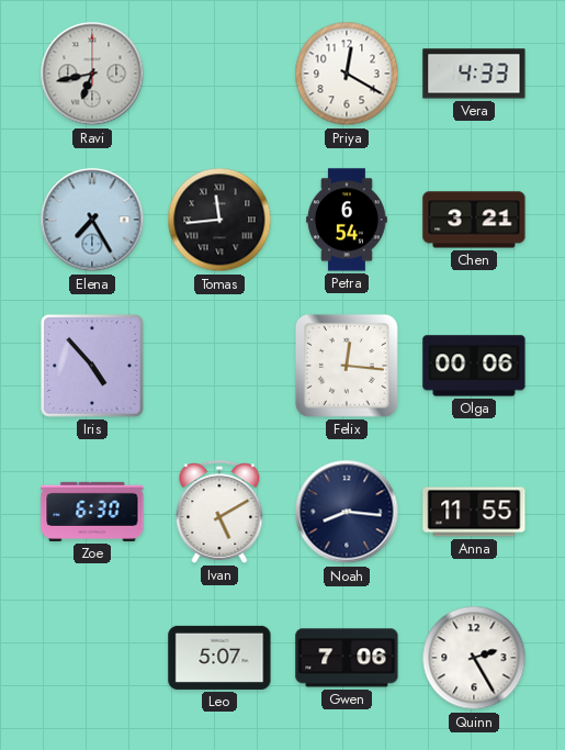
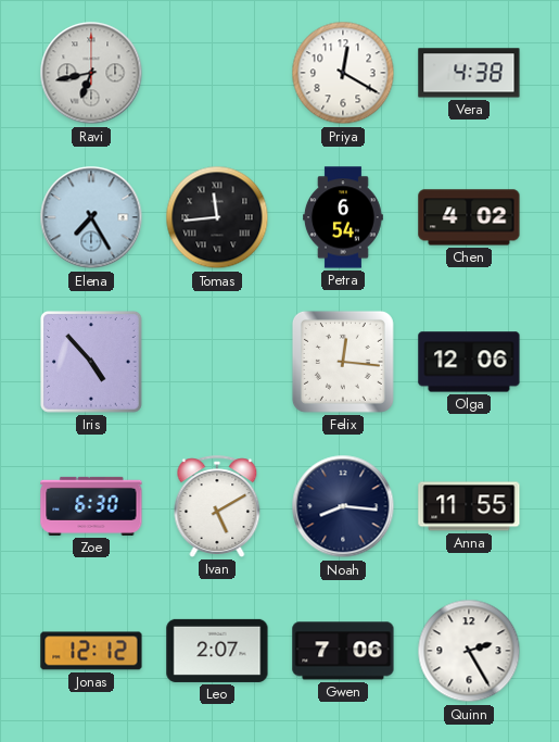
Vera: 4:33 -> 4:38
Chen: 3:21 -> 4:02
Olga: 00:06 -> 12:06
Jonas: none -> 12:12
Leo: 5:07 -> 2:07
